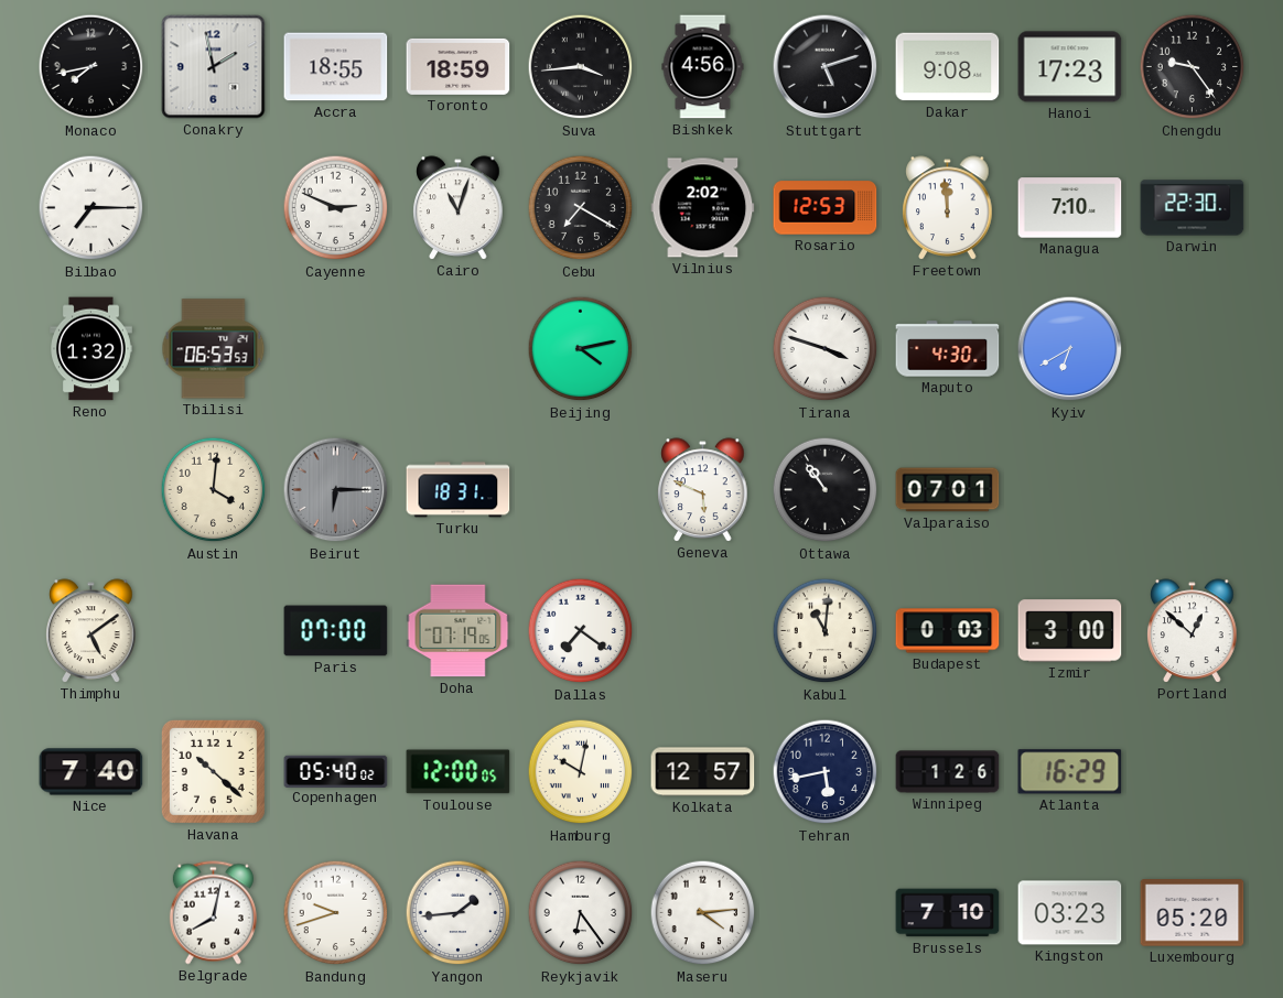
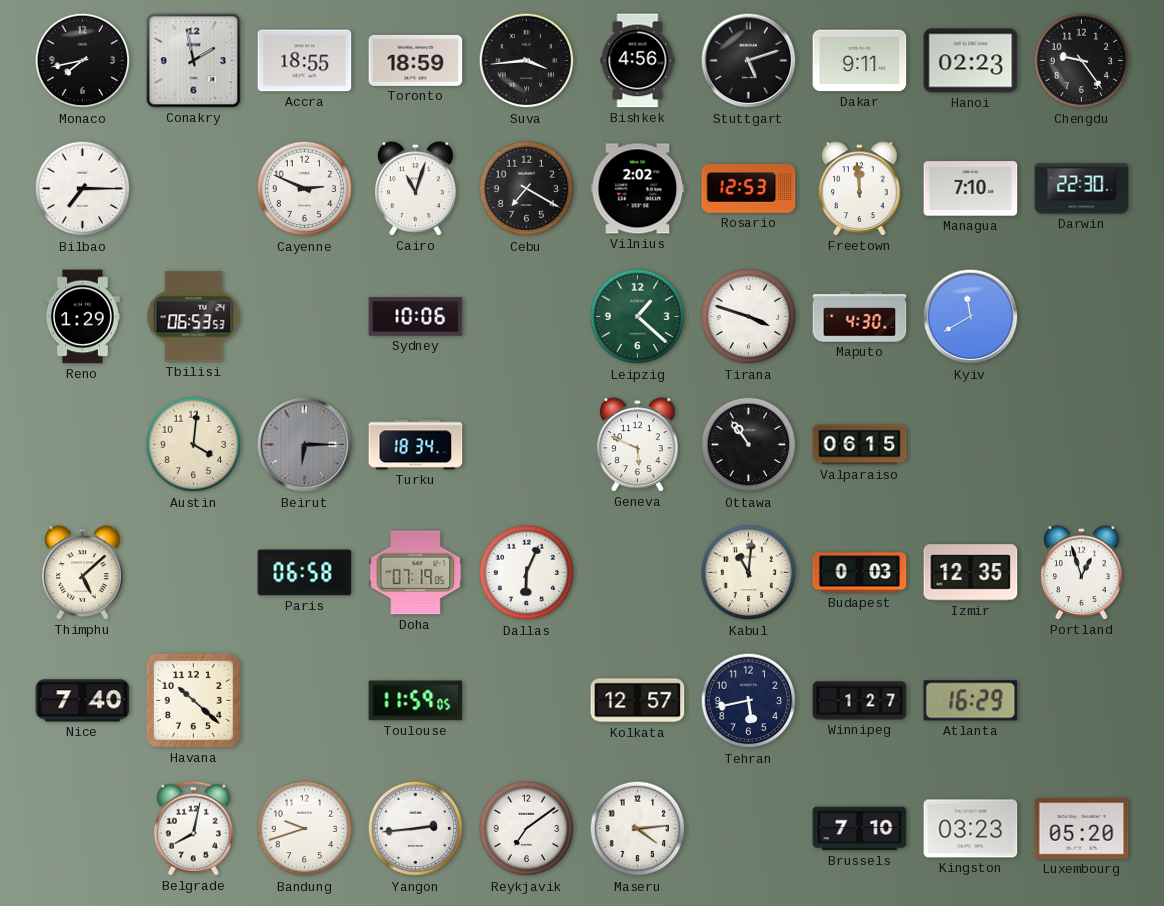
Dakar: 9:08 -> 9:11
Hanoi: 17:23 -> 02:23
Reno: 1:32 -> 1:29
Sydney: none -> 10:06
Beijing: 4:13 -> none
Leipzig: none -> 1:22
Kyiv: 6:40 -> 11:40
Turku: 18:31 -> 18:34
Valparaiso: 07:01 -> 06:15
Thimphu: 5:09 -> 5:08
Paris: 07:00 -> 06:58
Dallas: 7:21 -> 6:04
Izmir: 3:00 -> 12:35
Portland: 12:52 -> 12:57
Copenhagen: 05:40 -> none
Toulouse: 12:00 -> 11:59
Hamburg: 10:02 -> none
Winnipeg: 1:26 -> 1:27
Yangon: 1:44 -> 2:44
Reykjavik: 6:24 -> 7:09
